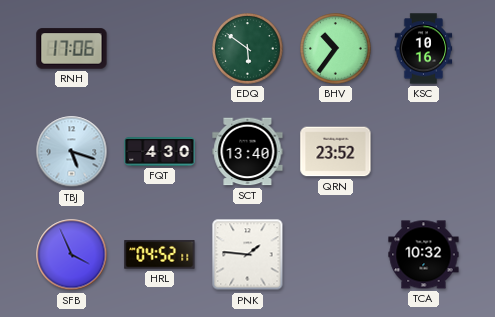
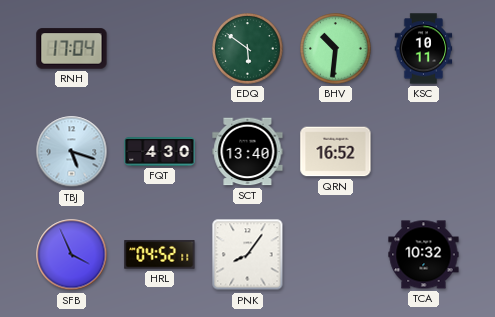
RNH: 17:06 -> 17:04
BHV: 10:36 -> 10:31
KSC: 10:16 -> 10:11
QRN: 23:52 -> 16:52
PNK: 1:46 -> 8:06
